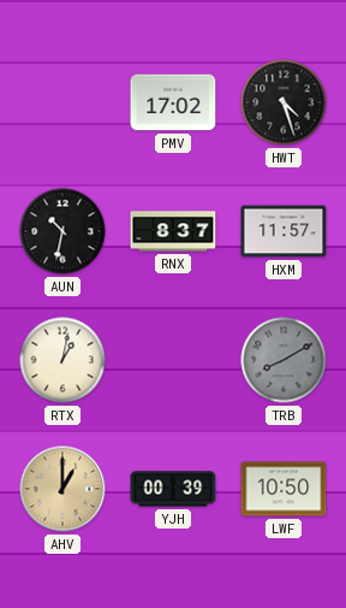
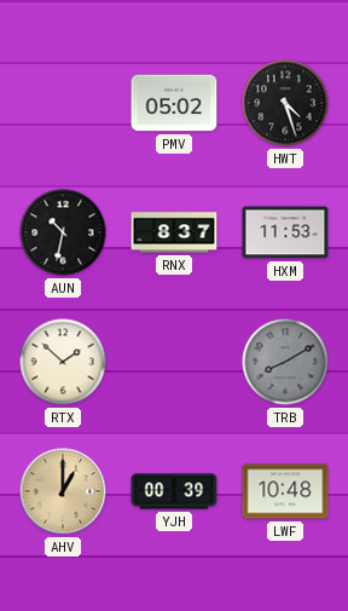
PMV: 17:02 -> 05:02
HXM: 11:57 -> 11:53
RTX: 1:02 -> 1:52
LWF: 10:50 -> 10:48
